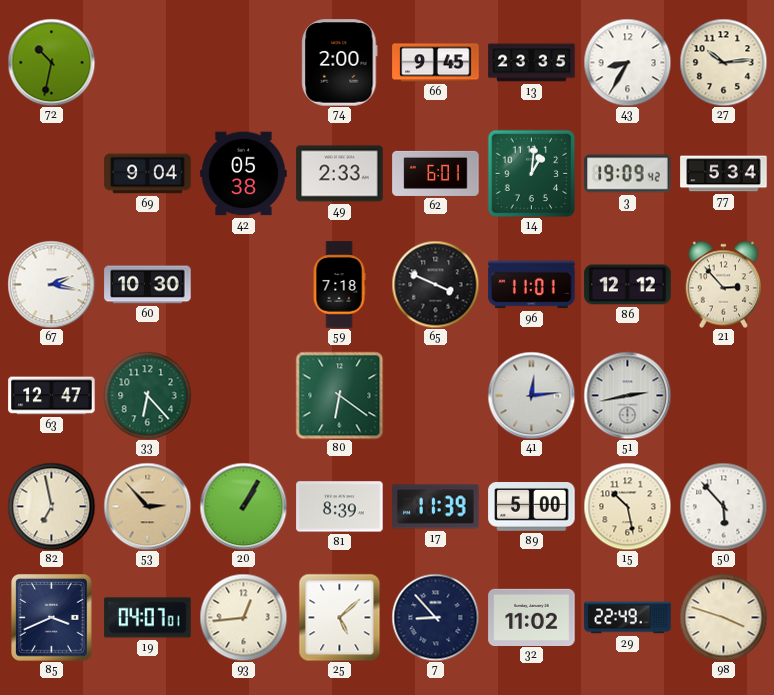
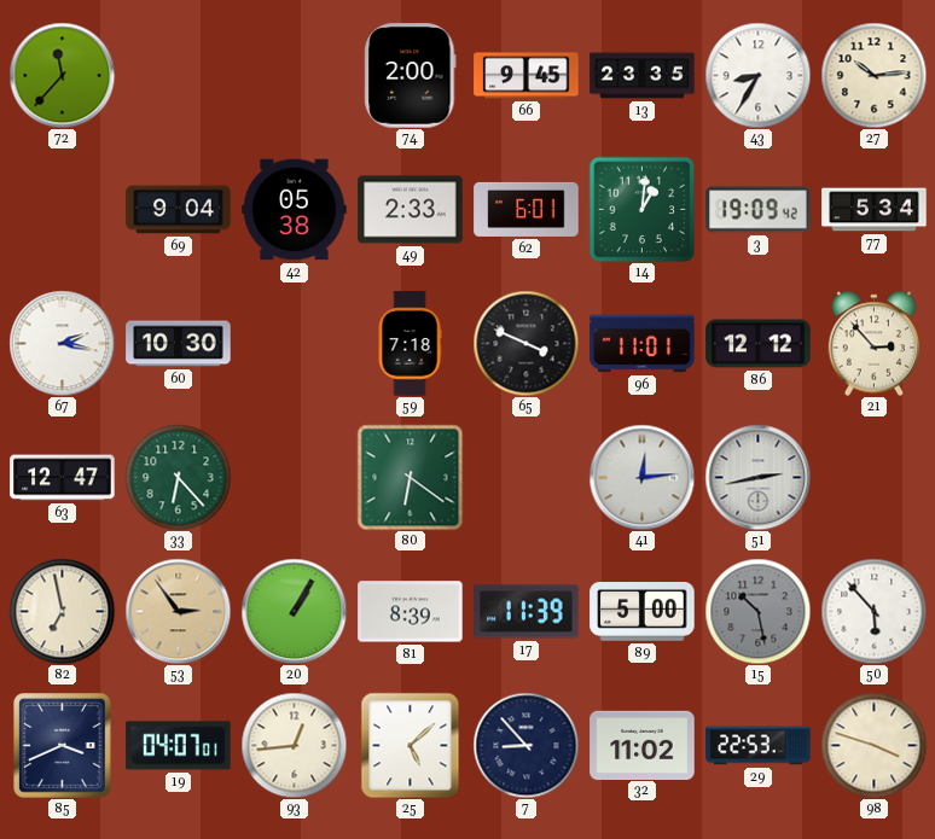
72: 10:32 -> 11:37
53: 2:53 -> 2:54
15 dial: cream -> grey
29: 22:49 -> 22:53
